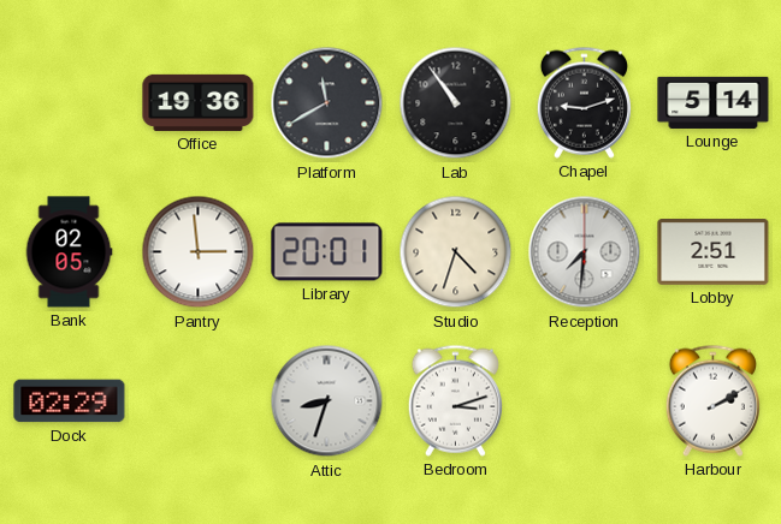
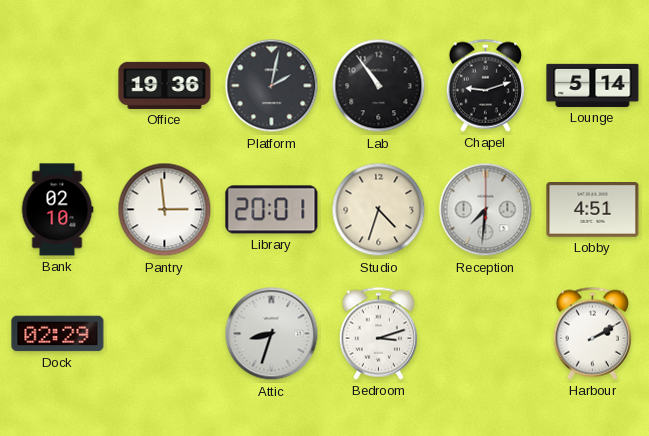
Platform: 11:40 -> 2:02
Bank: 02:05 -> 02:10
Lobby: 2:51 -> 4:51
